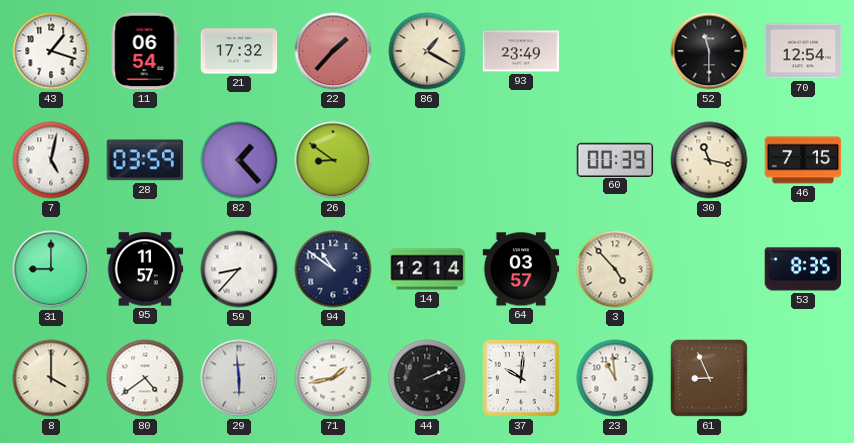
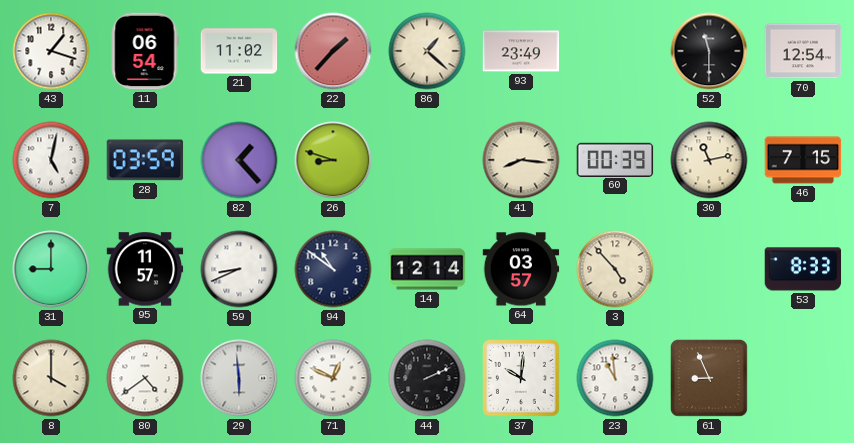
21: 17:32 -> 11:02
86: 1:20 -> 1:22
26: 8:51 -> 8:48
41: none -> 8:16
30: 11:17 -> 11:13
59: 8:37 -> 8:41
53: 8:35 -> 8:33
71: 1:43 -> 12:49
